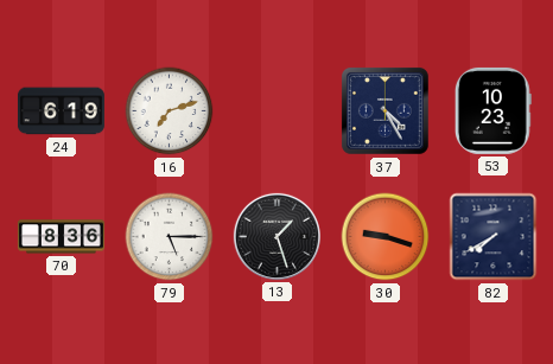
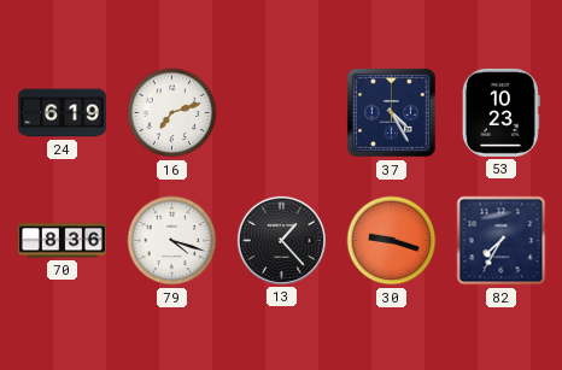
79: 5:15 -> 4:18
13: 1:27 -> 1:23
82: 7:40 -> 7:35
